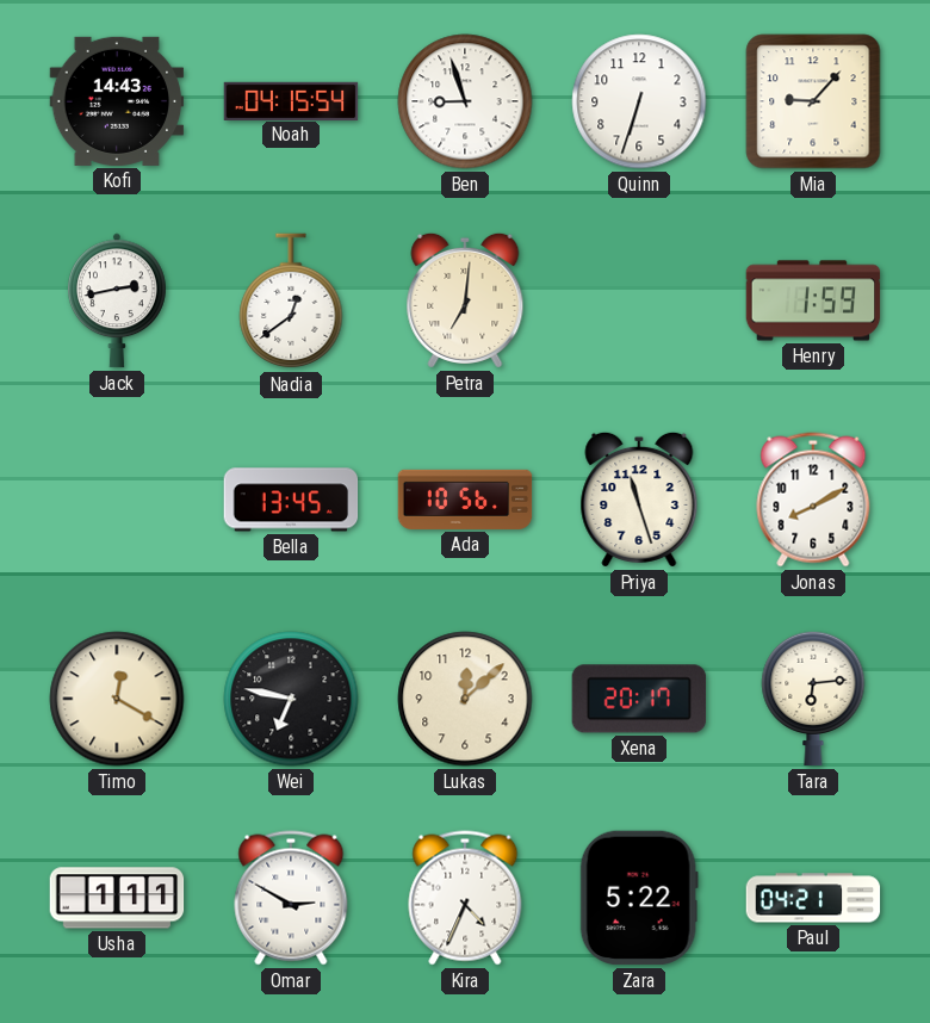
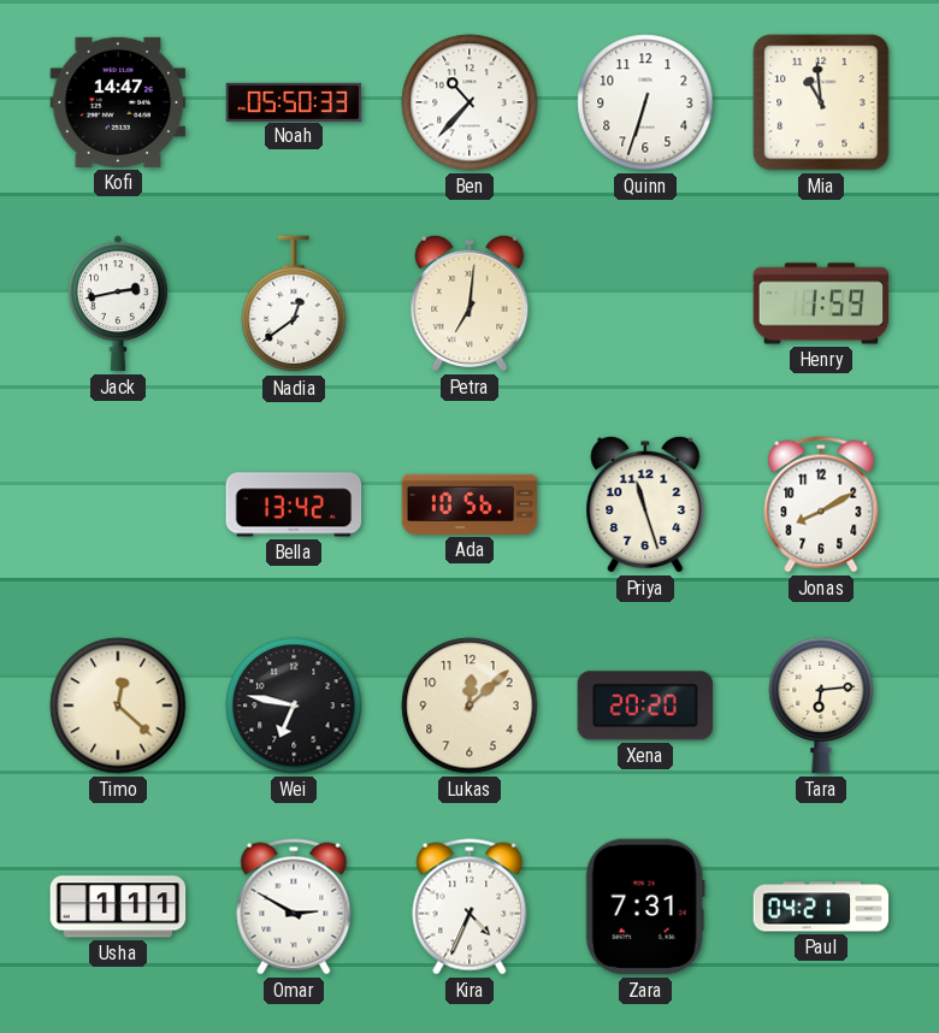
Kofi: 14:43 -> 14:47
Noah: 04:15 -> 05:50
Ben: 8:57 -> 10:37
Mia: 9:07 -> 10:59
Bella: 13:45 -> 13:42
Timo: 12:20 -> 12:22
Xena: 20:17 -> 20:20
Zara: 5:22 -> 7:31
